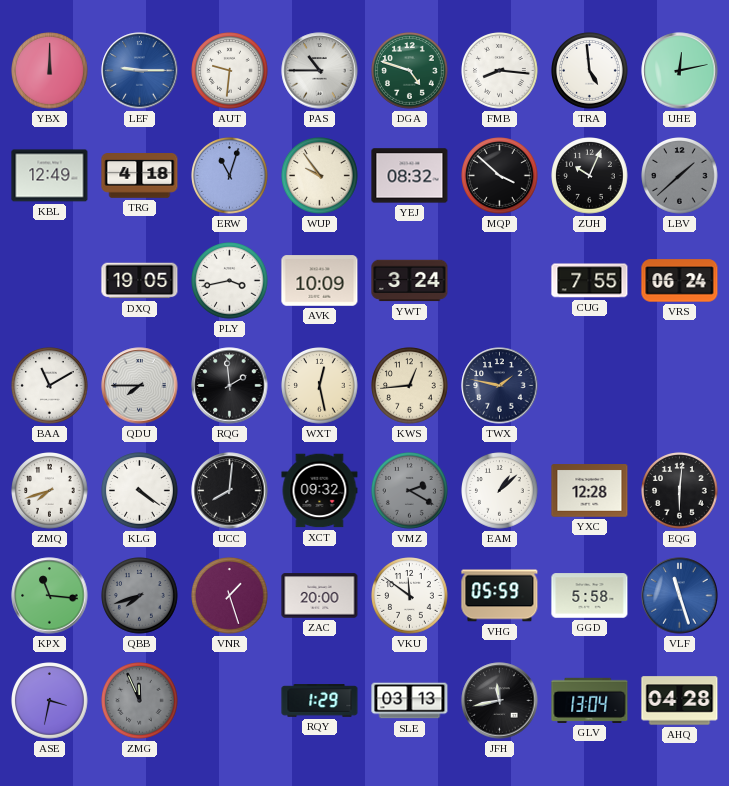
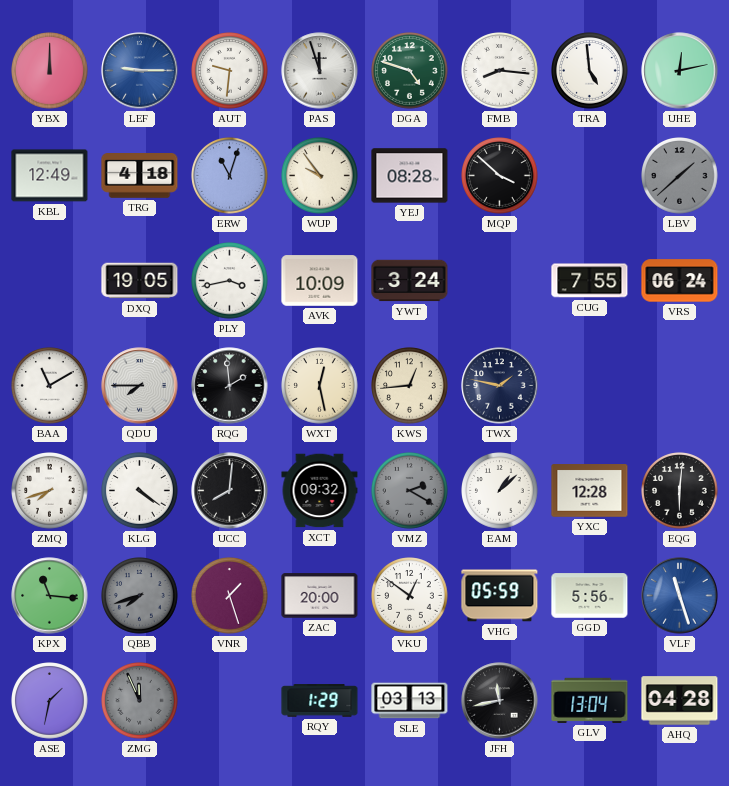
PAS: 10:45 -> 11:57
YEJ: 08:32 -> 08:28
ZUH: 10:04 -> none
VKU: 11:51 -> 12:51
GGD: 5:58 -> 5:56
ASE: 3:32 -> 1:32
